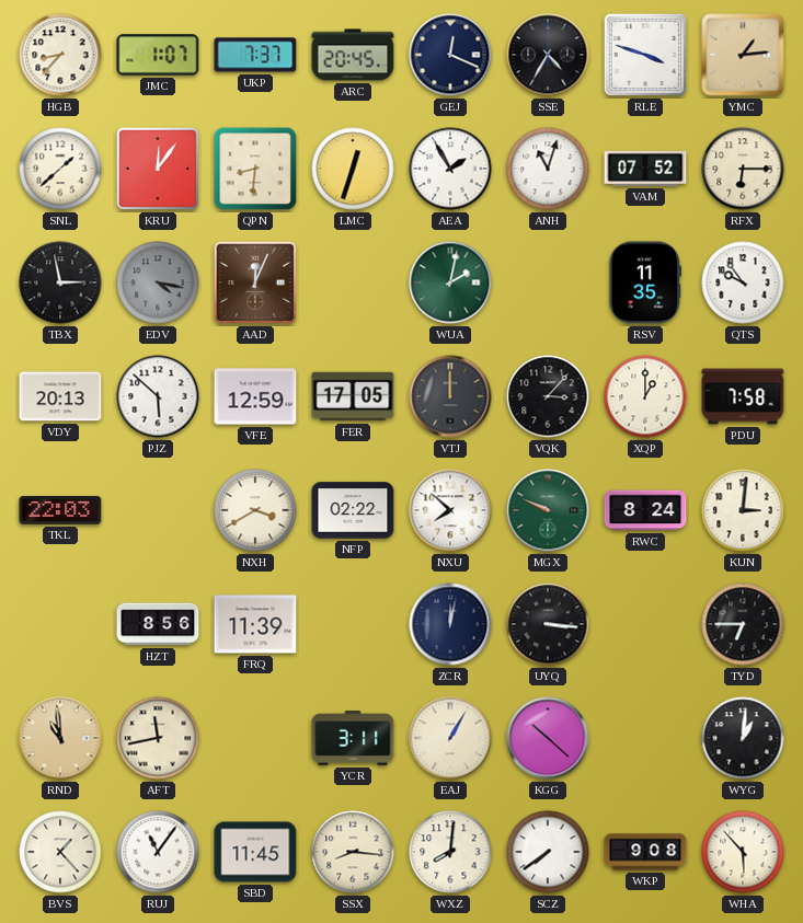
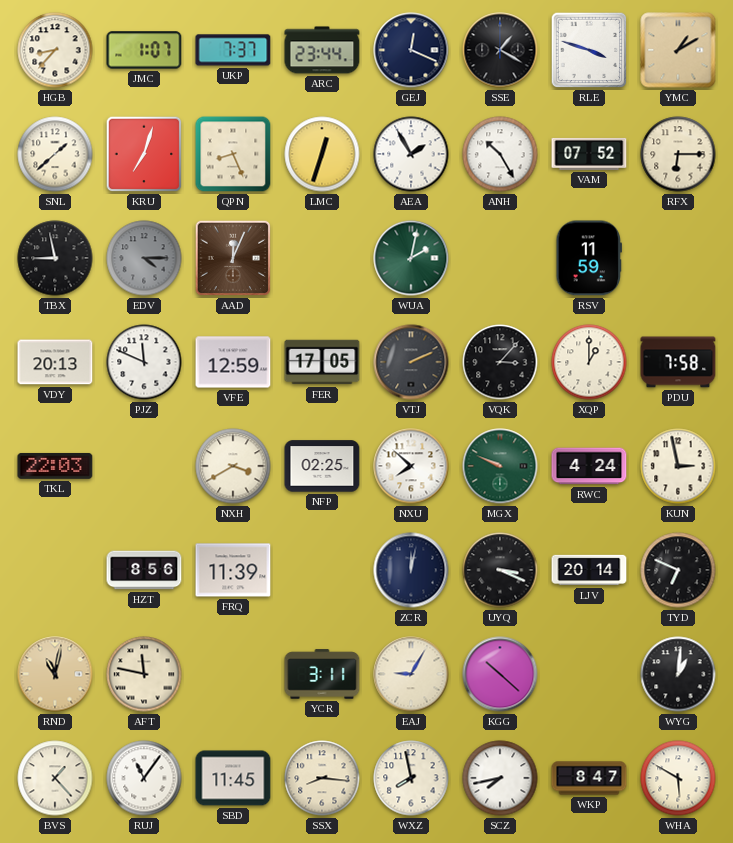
ARC: 20:45 -> 23:44
SSE: 4:35 -> 1:20
YMC: 1:14 -> 1:10
KRU: 12:06 -> 7:03
QPN: 8:31 -> 8:26
ANH: 11:03 -> 10:25
TBX: 2:58 -> 8:58
EDV: 4:17 -> 4:15
RSV: 11:35 -> 11:59
QTS: 9:54 -> none
PJZ: 5:52 -> 11:49
VTJ: 12:00 -> 2:11
NFP: 02:22 -> 02:25
RWC: 8:24 -> 4:24
KUN: 3:01 -> 2:58
UYQ: 3:16 -> 3:19
LJV: none -> 20:14
TYD: 6:45 -> 6:49
RND: 10:59 -> 11:02
AFT: 11:43 -> 11:47
EAJ: 1:05 -> 9:05
WXZ: 8:01 -> 7:58
SCZ: 7:39 -> 7:43
WKP: 9:08 -> 8:47
WHA: 5:53 -> 5:50
